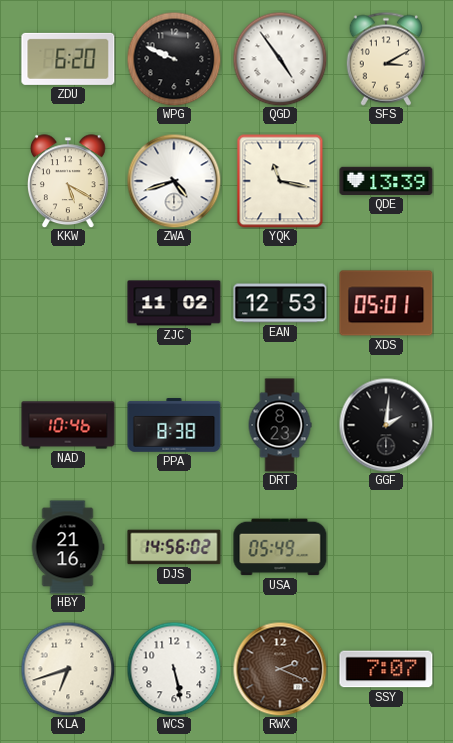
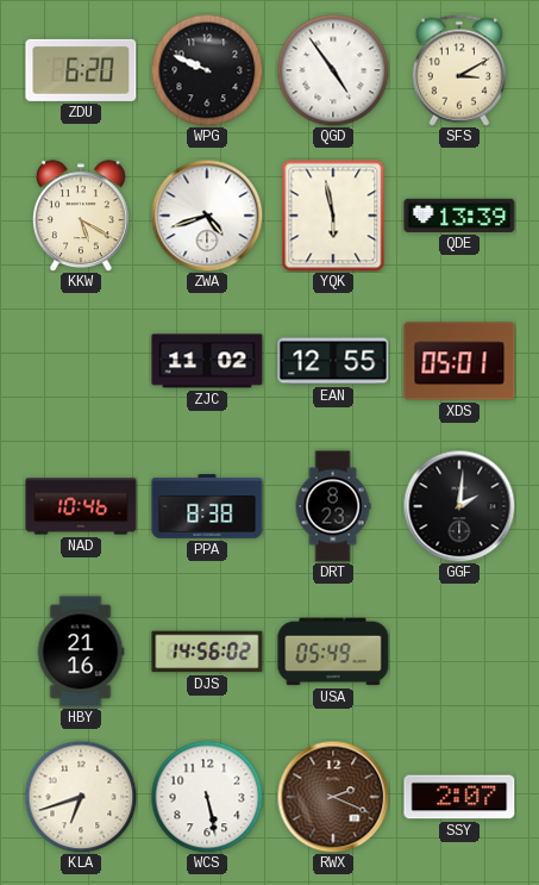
YQK: 11:17 -> 5:58
EAN: 12:53 -> 12:55
SSY: 7:07 -> 2:07
